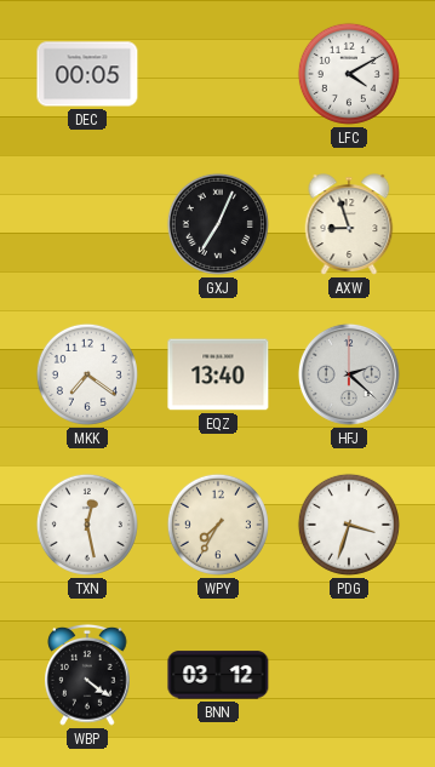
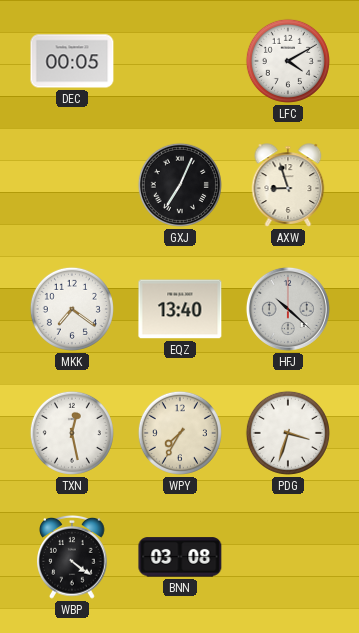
HFJ: 2:22 -> 10:22
BNN: 03:12 -> 03:08
